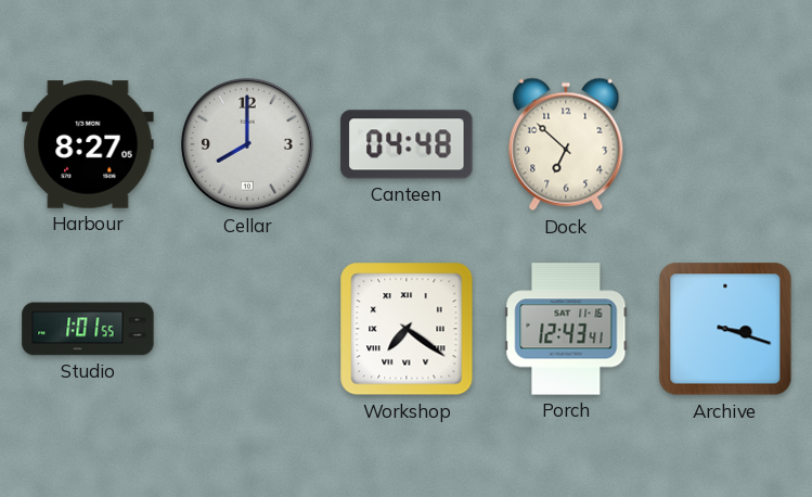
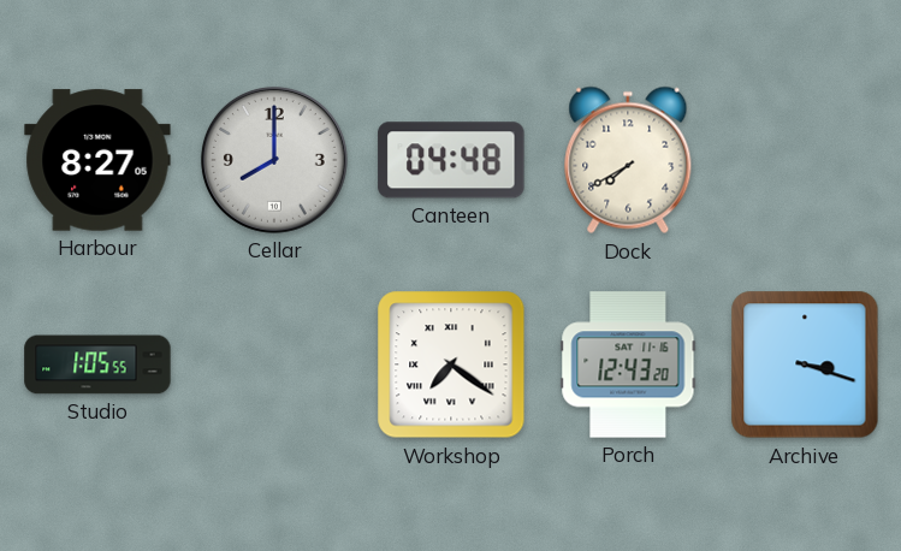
Dock: 6:52 -> 7:40
Studio: 1:01 -> 1:05
Porch: 12:43:41 -> 12:43:20
